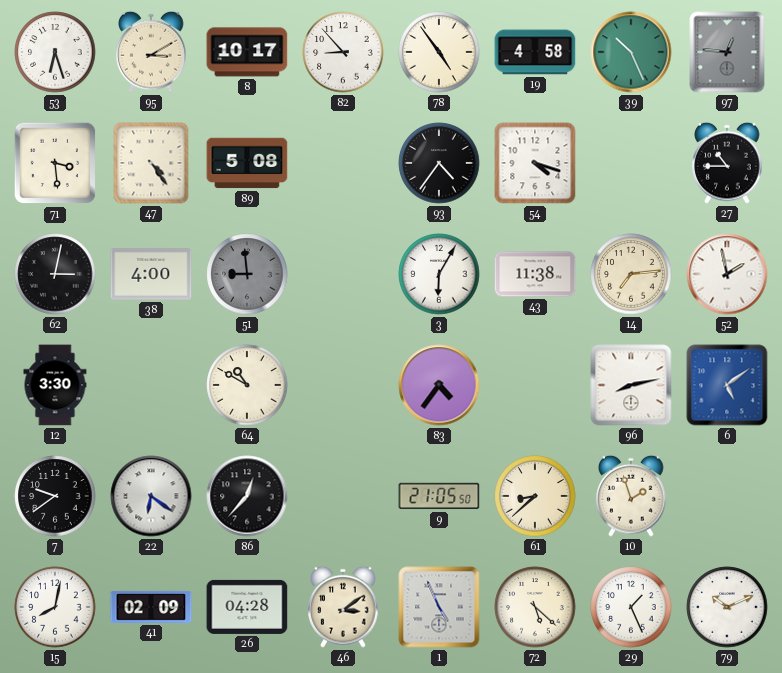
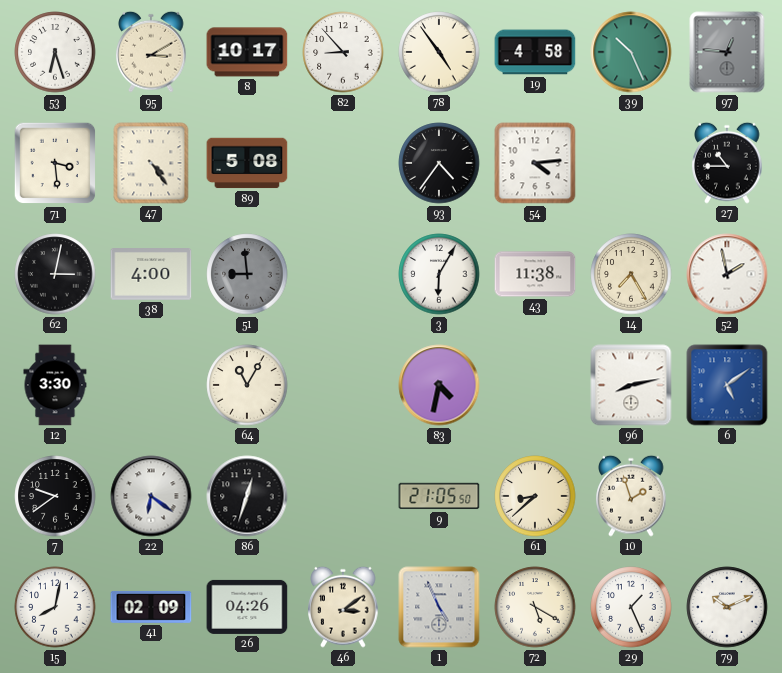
54: 4:18 -> 4:14
14: 7:14 -> 7:25
64: 10:50 -> 11:05
83: 4:36 -> 4:32
86: 12:37 -> 12:33
26: 04:28 -> 04:26
72: 5:22 -> 5:20
